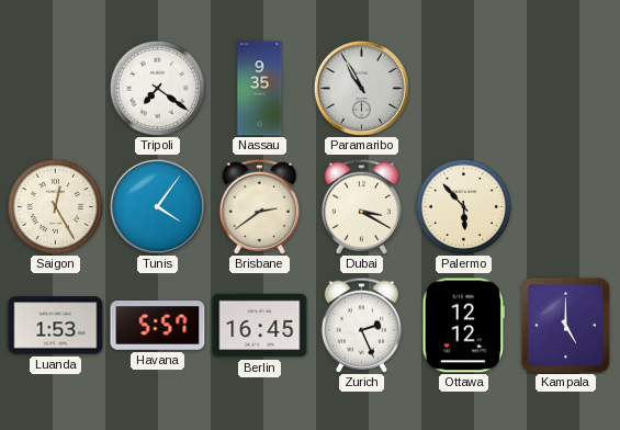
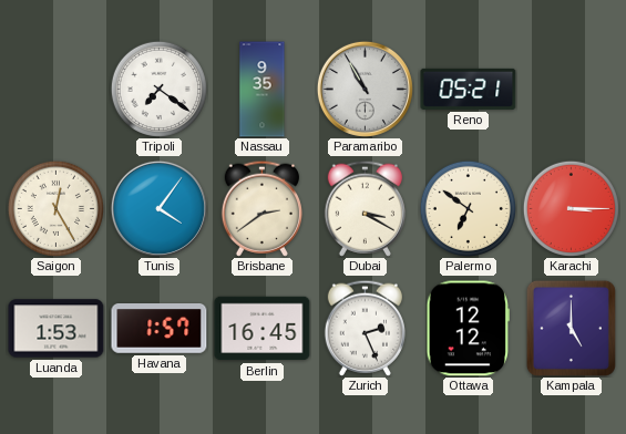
Reno: none -> 05:21
Palermo: 5:53 -> 6:51
Karachi: none -> 3:15
Havana: 5:57 -> 1:57
